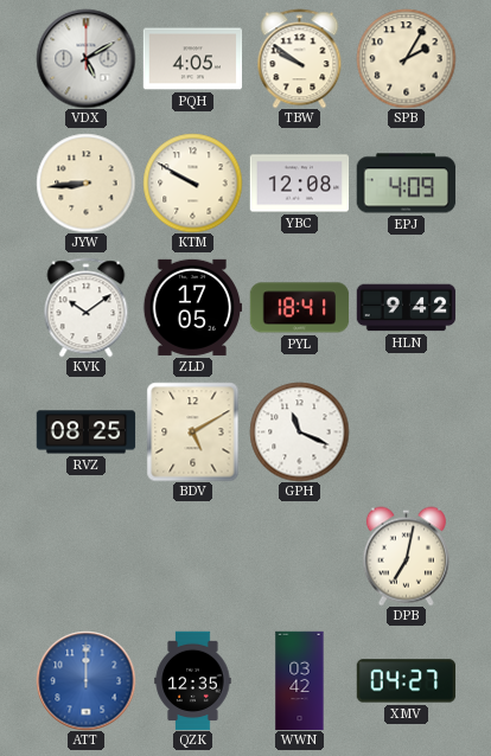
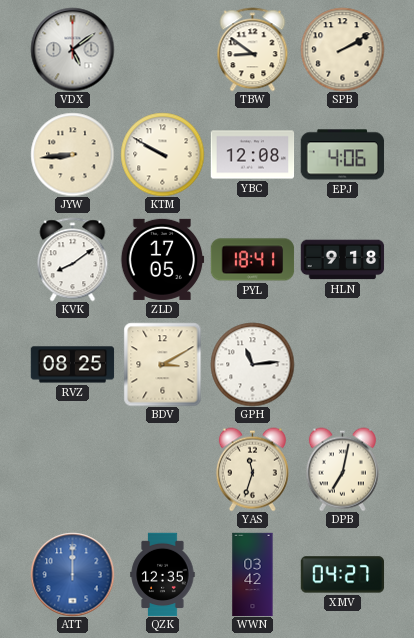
VDX: 5:10 -> 5:09
PQH: 4:05 -> none
TBW: 9:51 -> 8:51
SPB: 2:05 -> 2:10
EPJ: 4:09 -> 4:06
KVK: 10:09 -> 8:09
HLN: 9:42 -> 9:18
BDV: 5:10 -> 3:10
GPH: 11:19 -> 11:14
YAS: none -> 11:33
